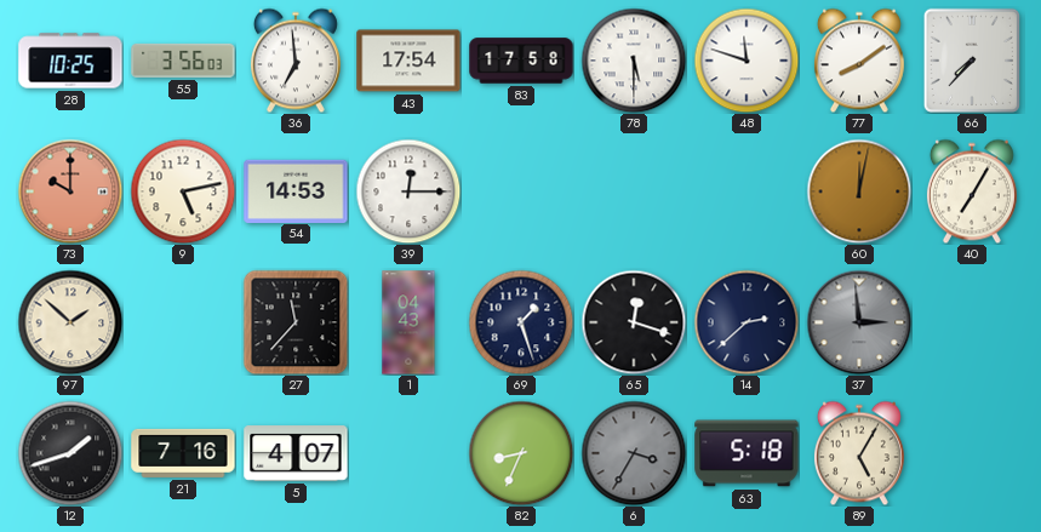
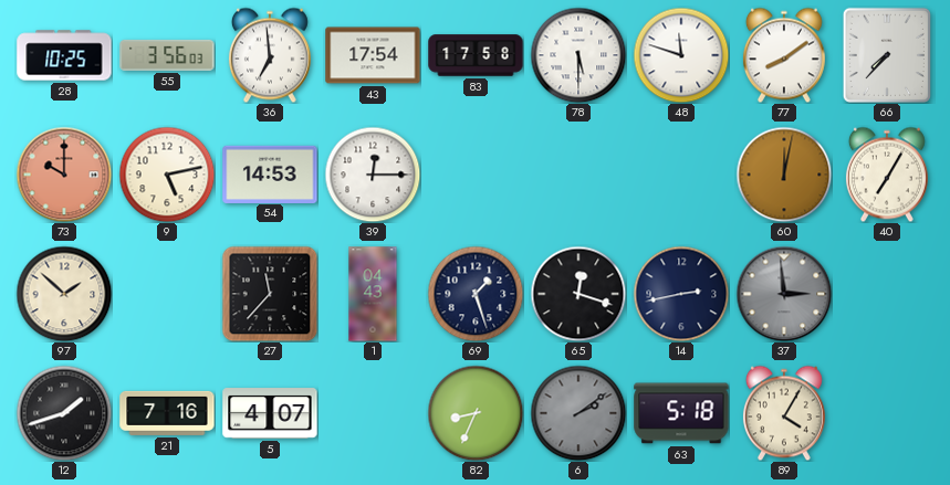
14: 2:38 -> 2:43
6: 3:35 -> 2:09
89: 5:05 -> 4:05
